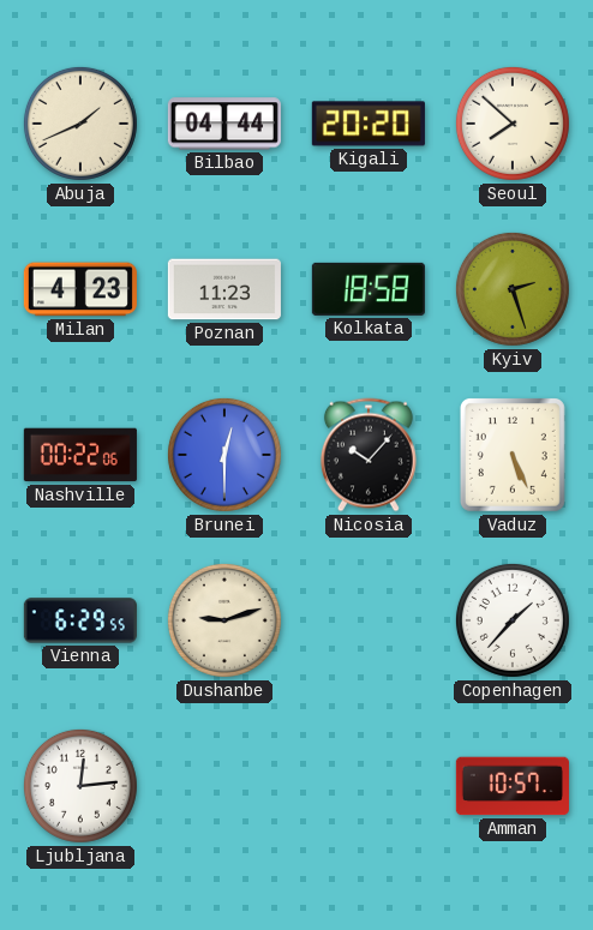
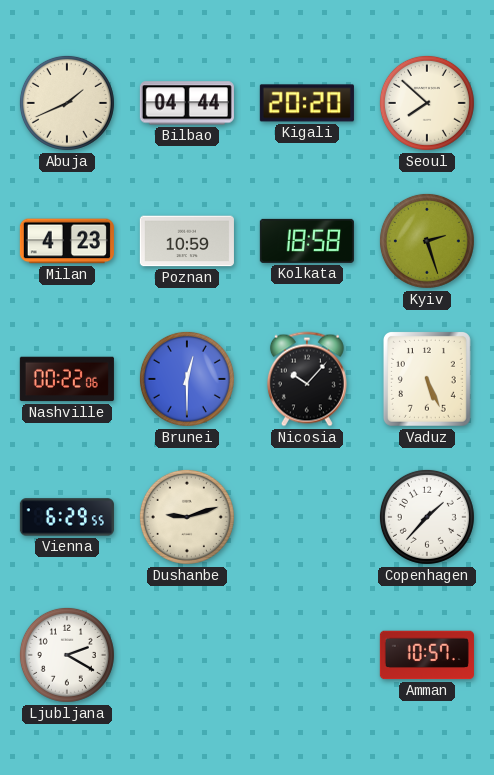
Poznan: 11:23 -> 10:59
Ljubljana: 12:14 -> 2:20
